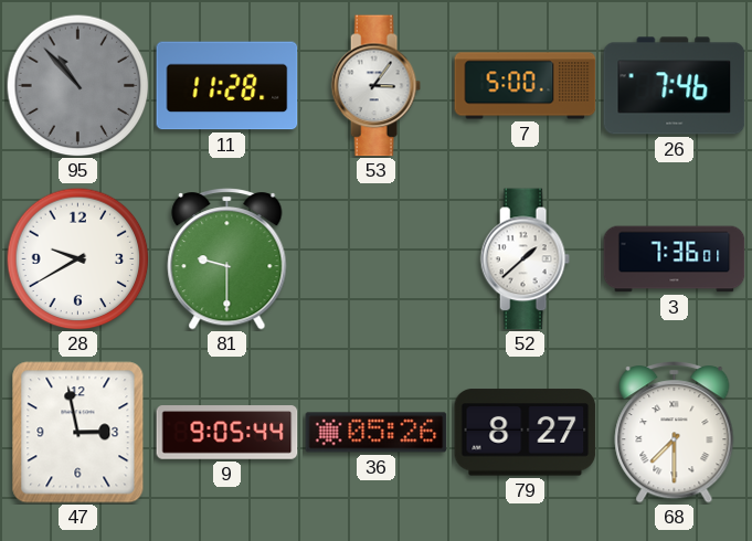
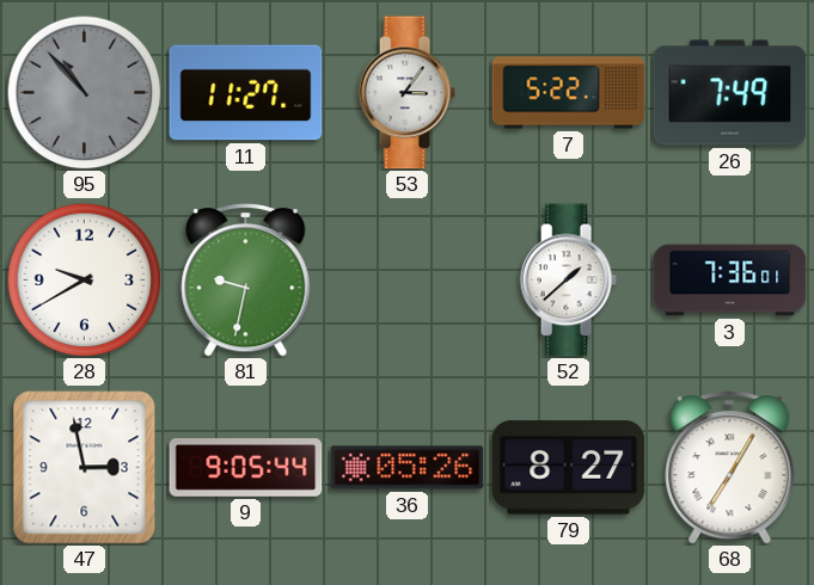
11: 11:28 -> 11:27
7: 5:00 -> 5:22
26: 7:46 -> 7:49
81: 9:30 -> 9:32
68: 7:30 -> 7:05
